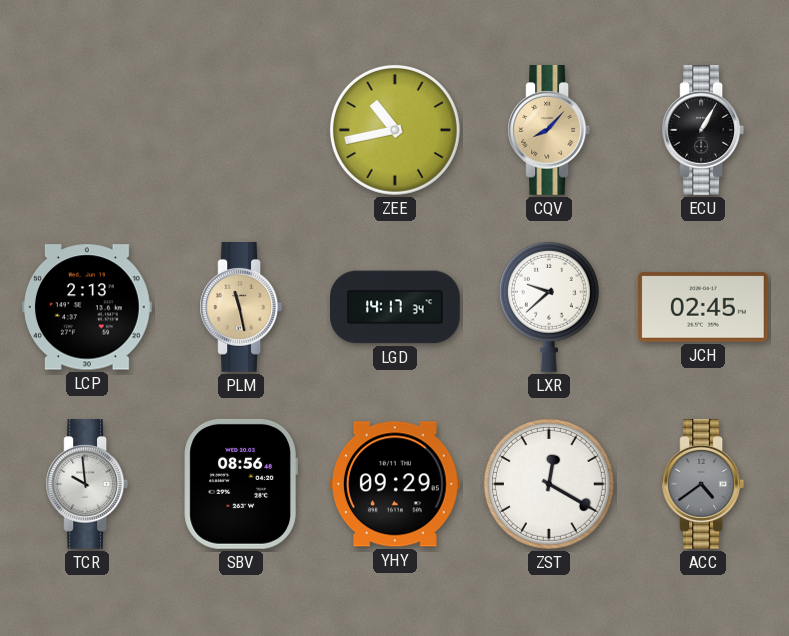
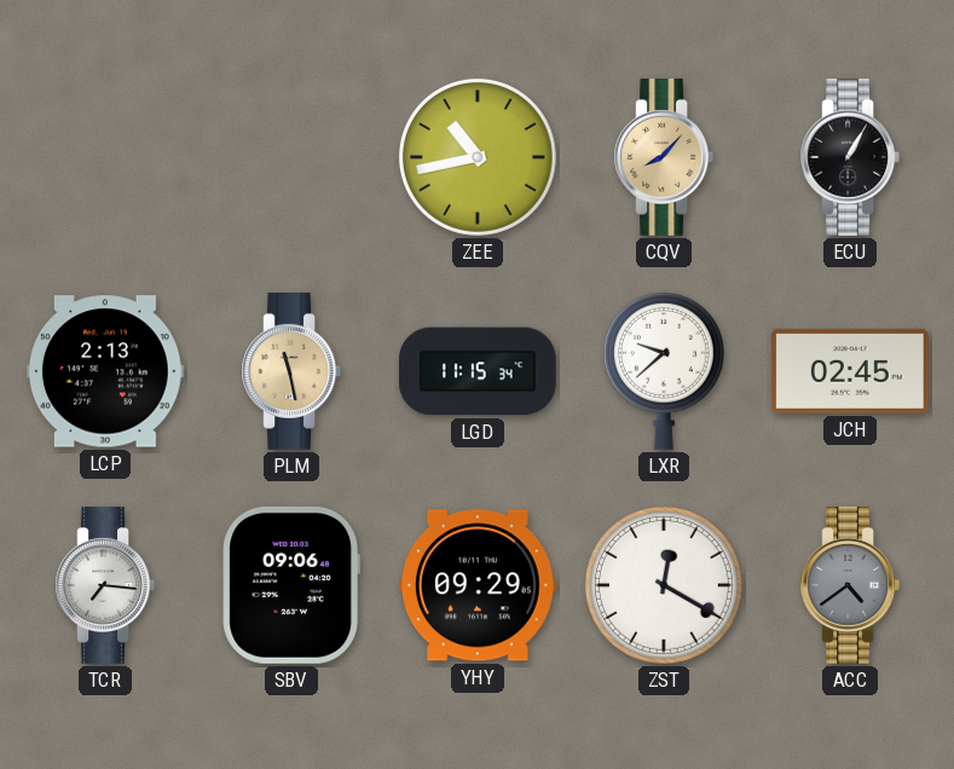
LGD: 14:17 -> 11:15
TCR: 9:59 -> 7:16
SBV: 08:56 -> 09:06
